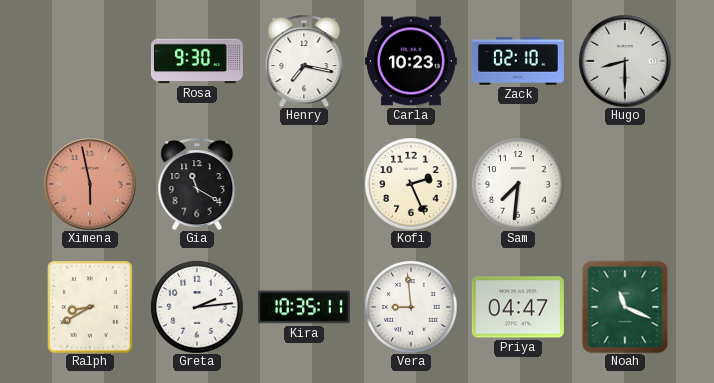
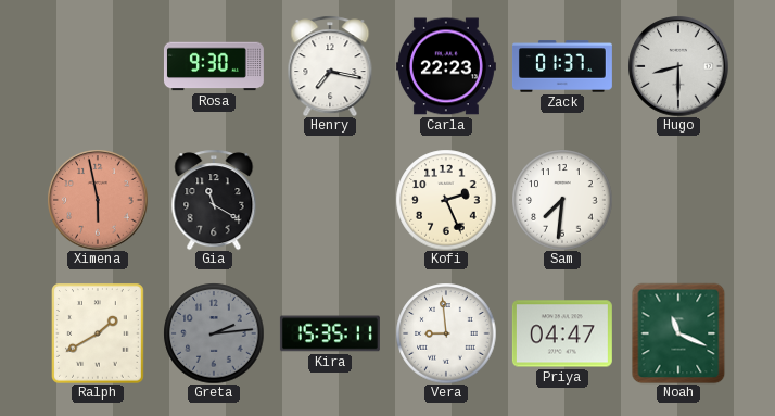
Carla: 10:23 -> 22:23
Zack: 02:10 -> 01:37
Ralph: 8:40 -> 1:40
Greta dial: white -> grey
Kira: 10:35 -> 15:35
